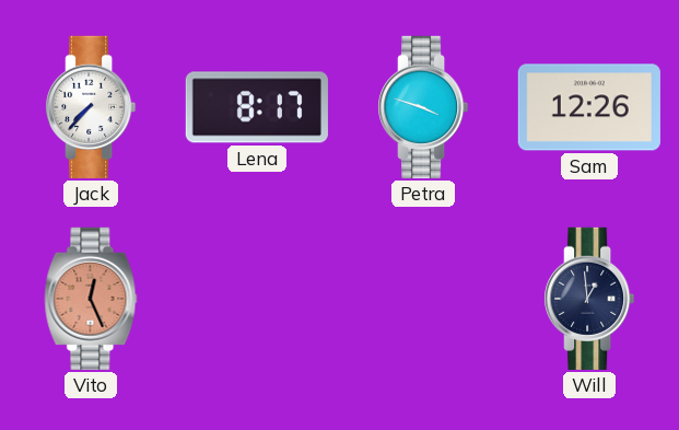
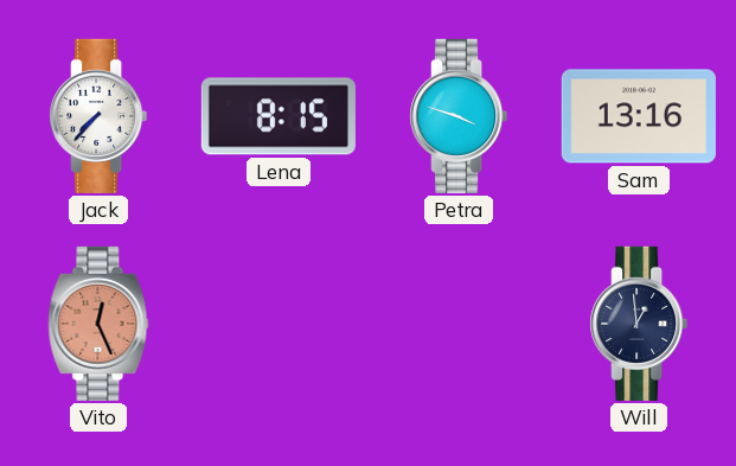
Lena: 8:17 -> 8:15
Sam: 12:26 -> 13:16
